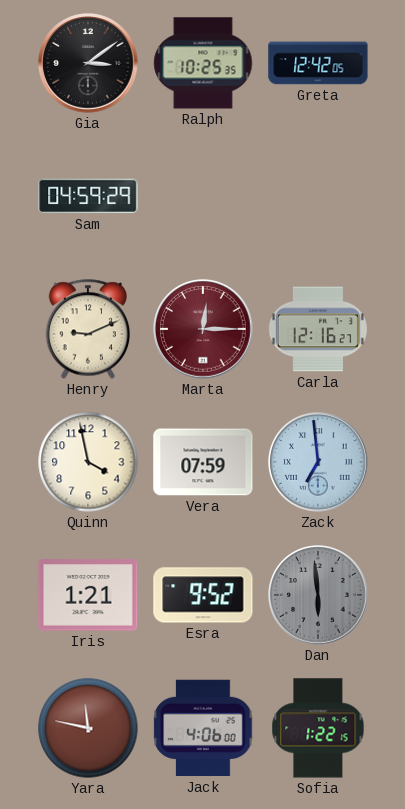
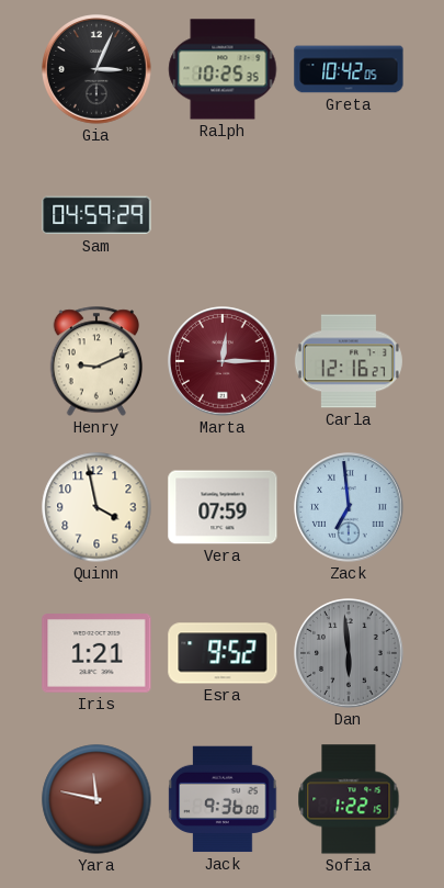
Gia: 3:09 -> 3:04
Greta: 12:42 -> 10:42
Jack: 4:06 -> 9:36
